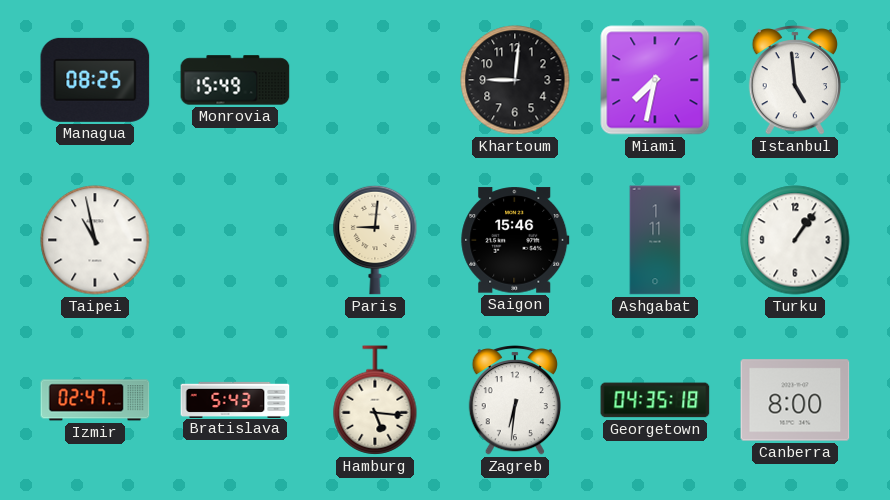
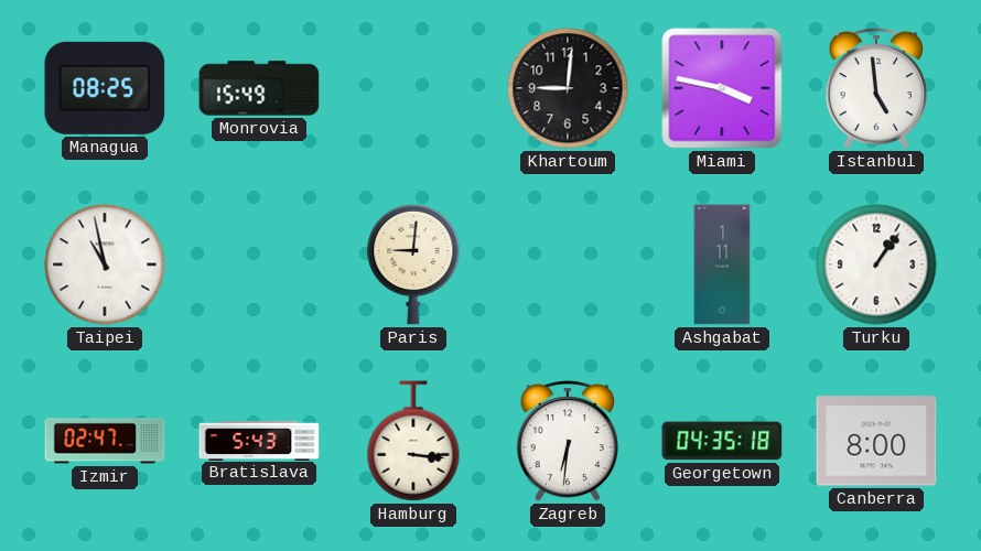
Miami: 7:32 -> 3:47
Saigon: 15:46 -> none
Hamburg: 5:16 -> 3:16
